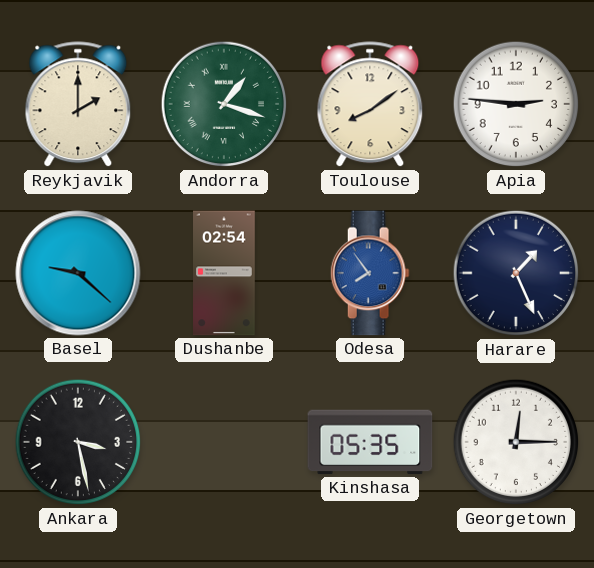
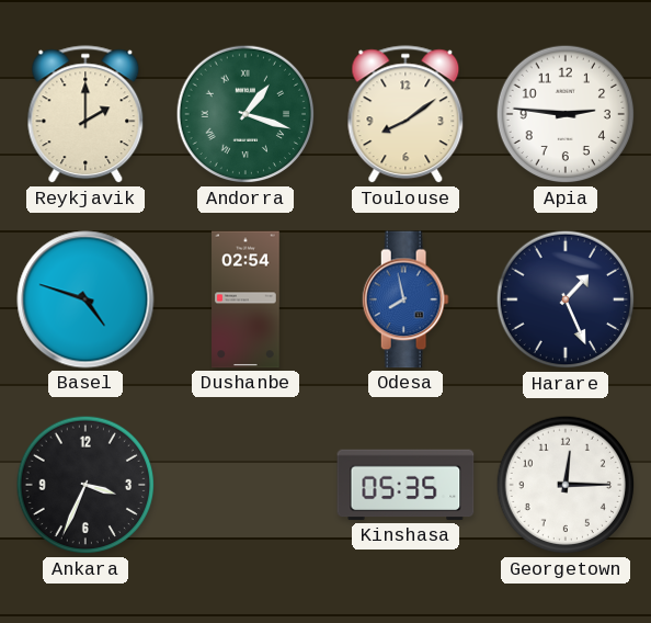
Basel: 9:22 -> 4:48
Odesa: 7:54 -> 7:58
Ankara: 3:28 -> 3:34
